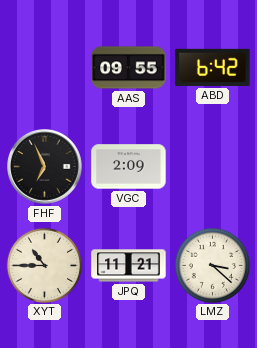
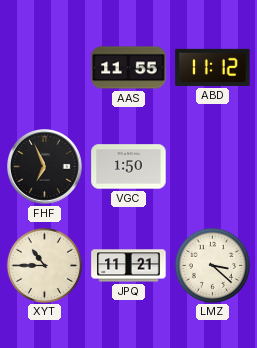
AAS: 09:55 -> 11:55
ABD: 6:42 -> 11:12
VGC: 2:09 -> 1:50
